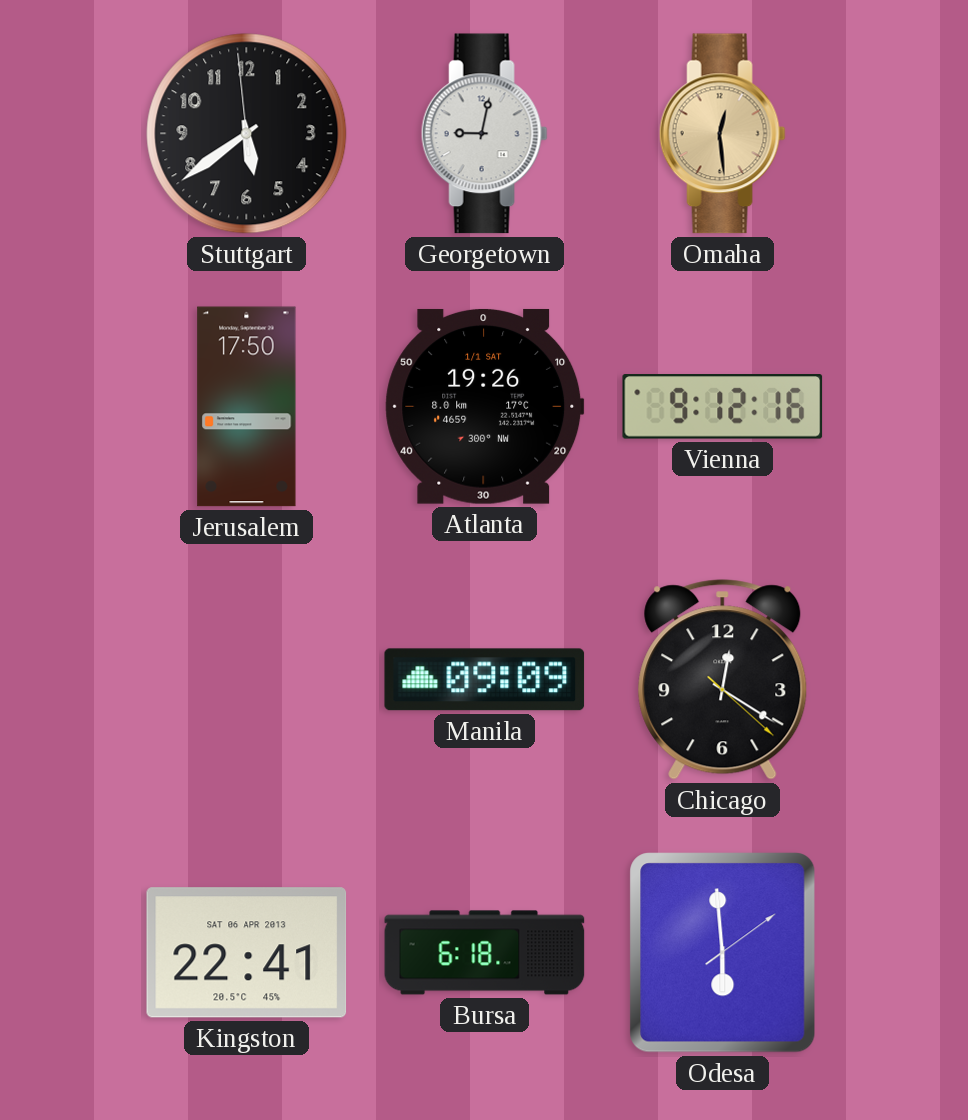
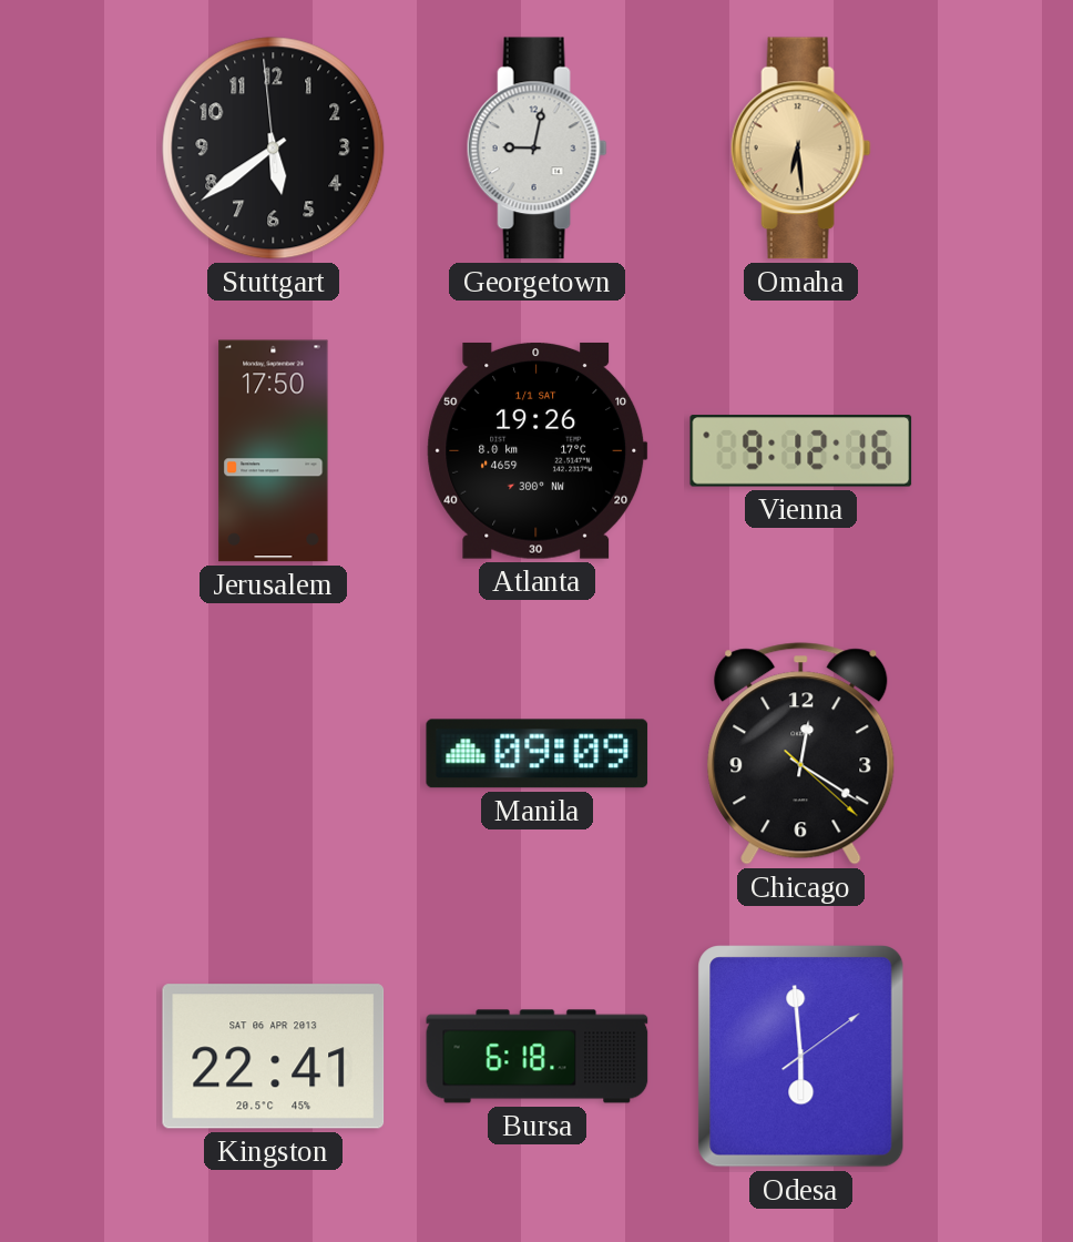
Omaha: 12:29 -> 6:29
